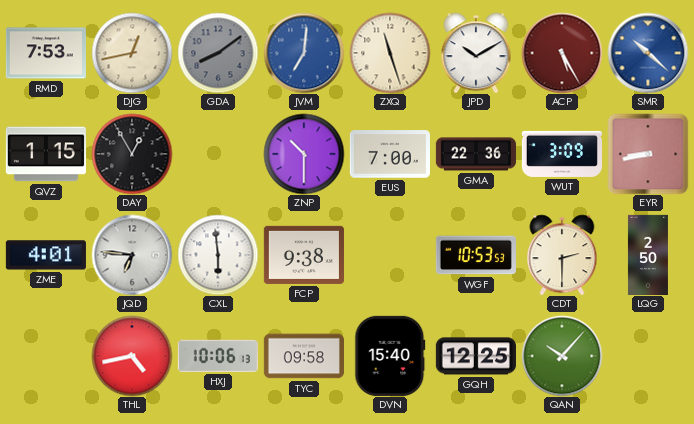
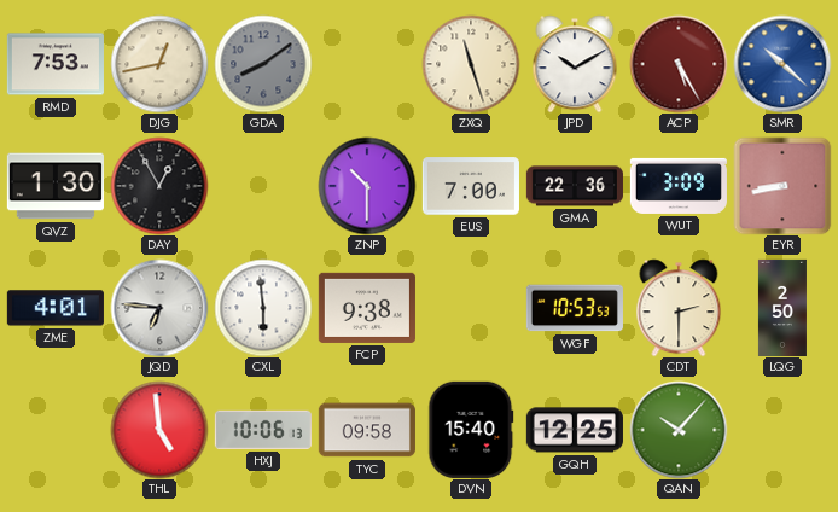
JVM: 7:01 -> none
QVZ: 1:15 -> 1:30
THL: 4:43 -> 4:59
